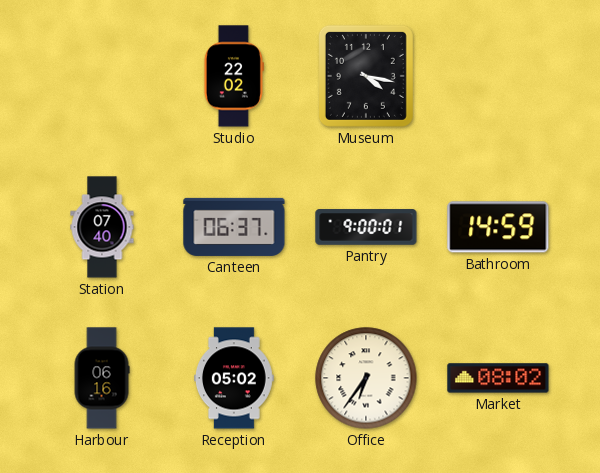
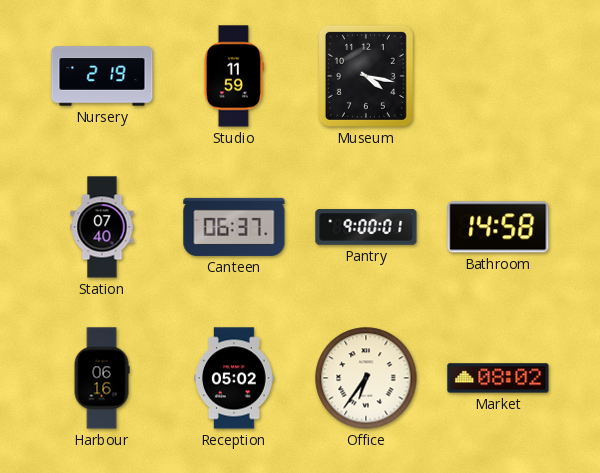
Nursery: none -> 2:19
Studio: 22:02 -> 11:59
Bathroom: 14:59 -> 14:58
